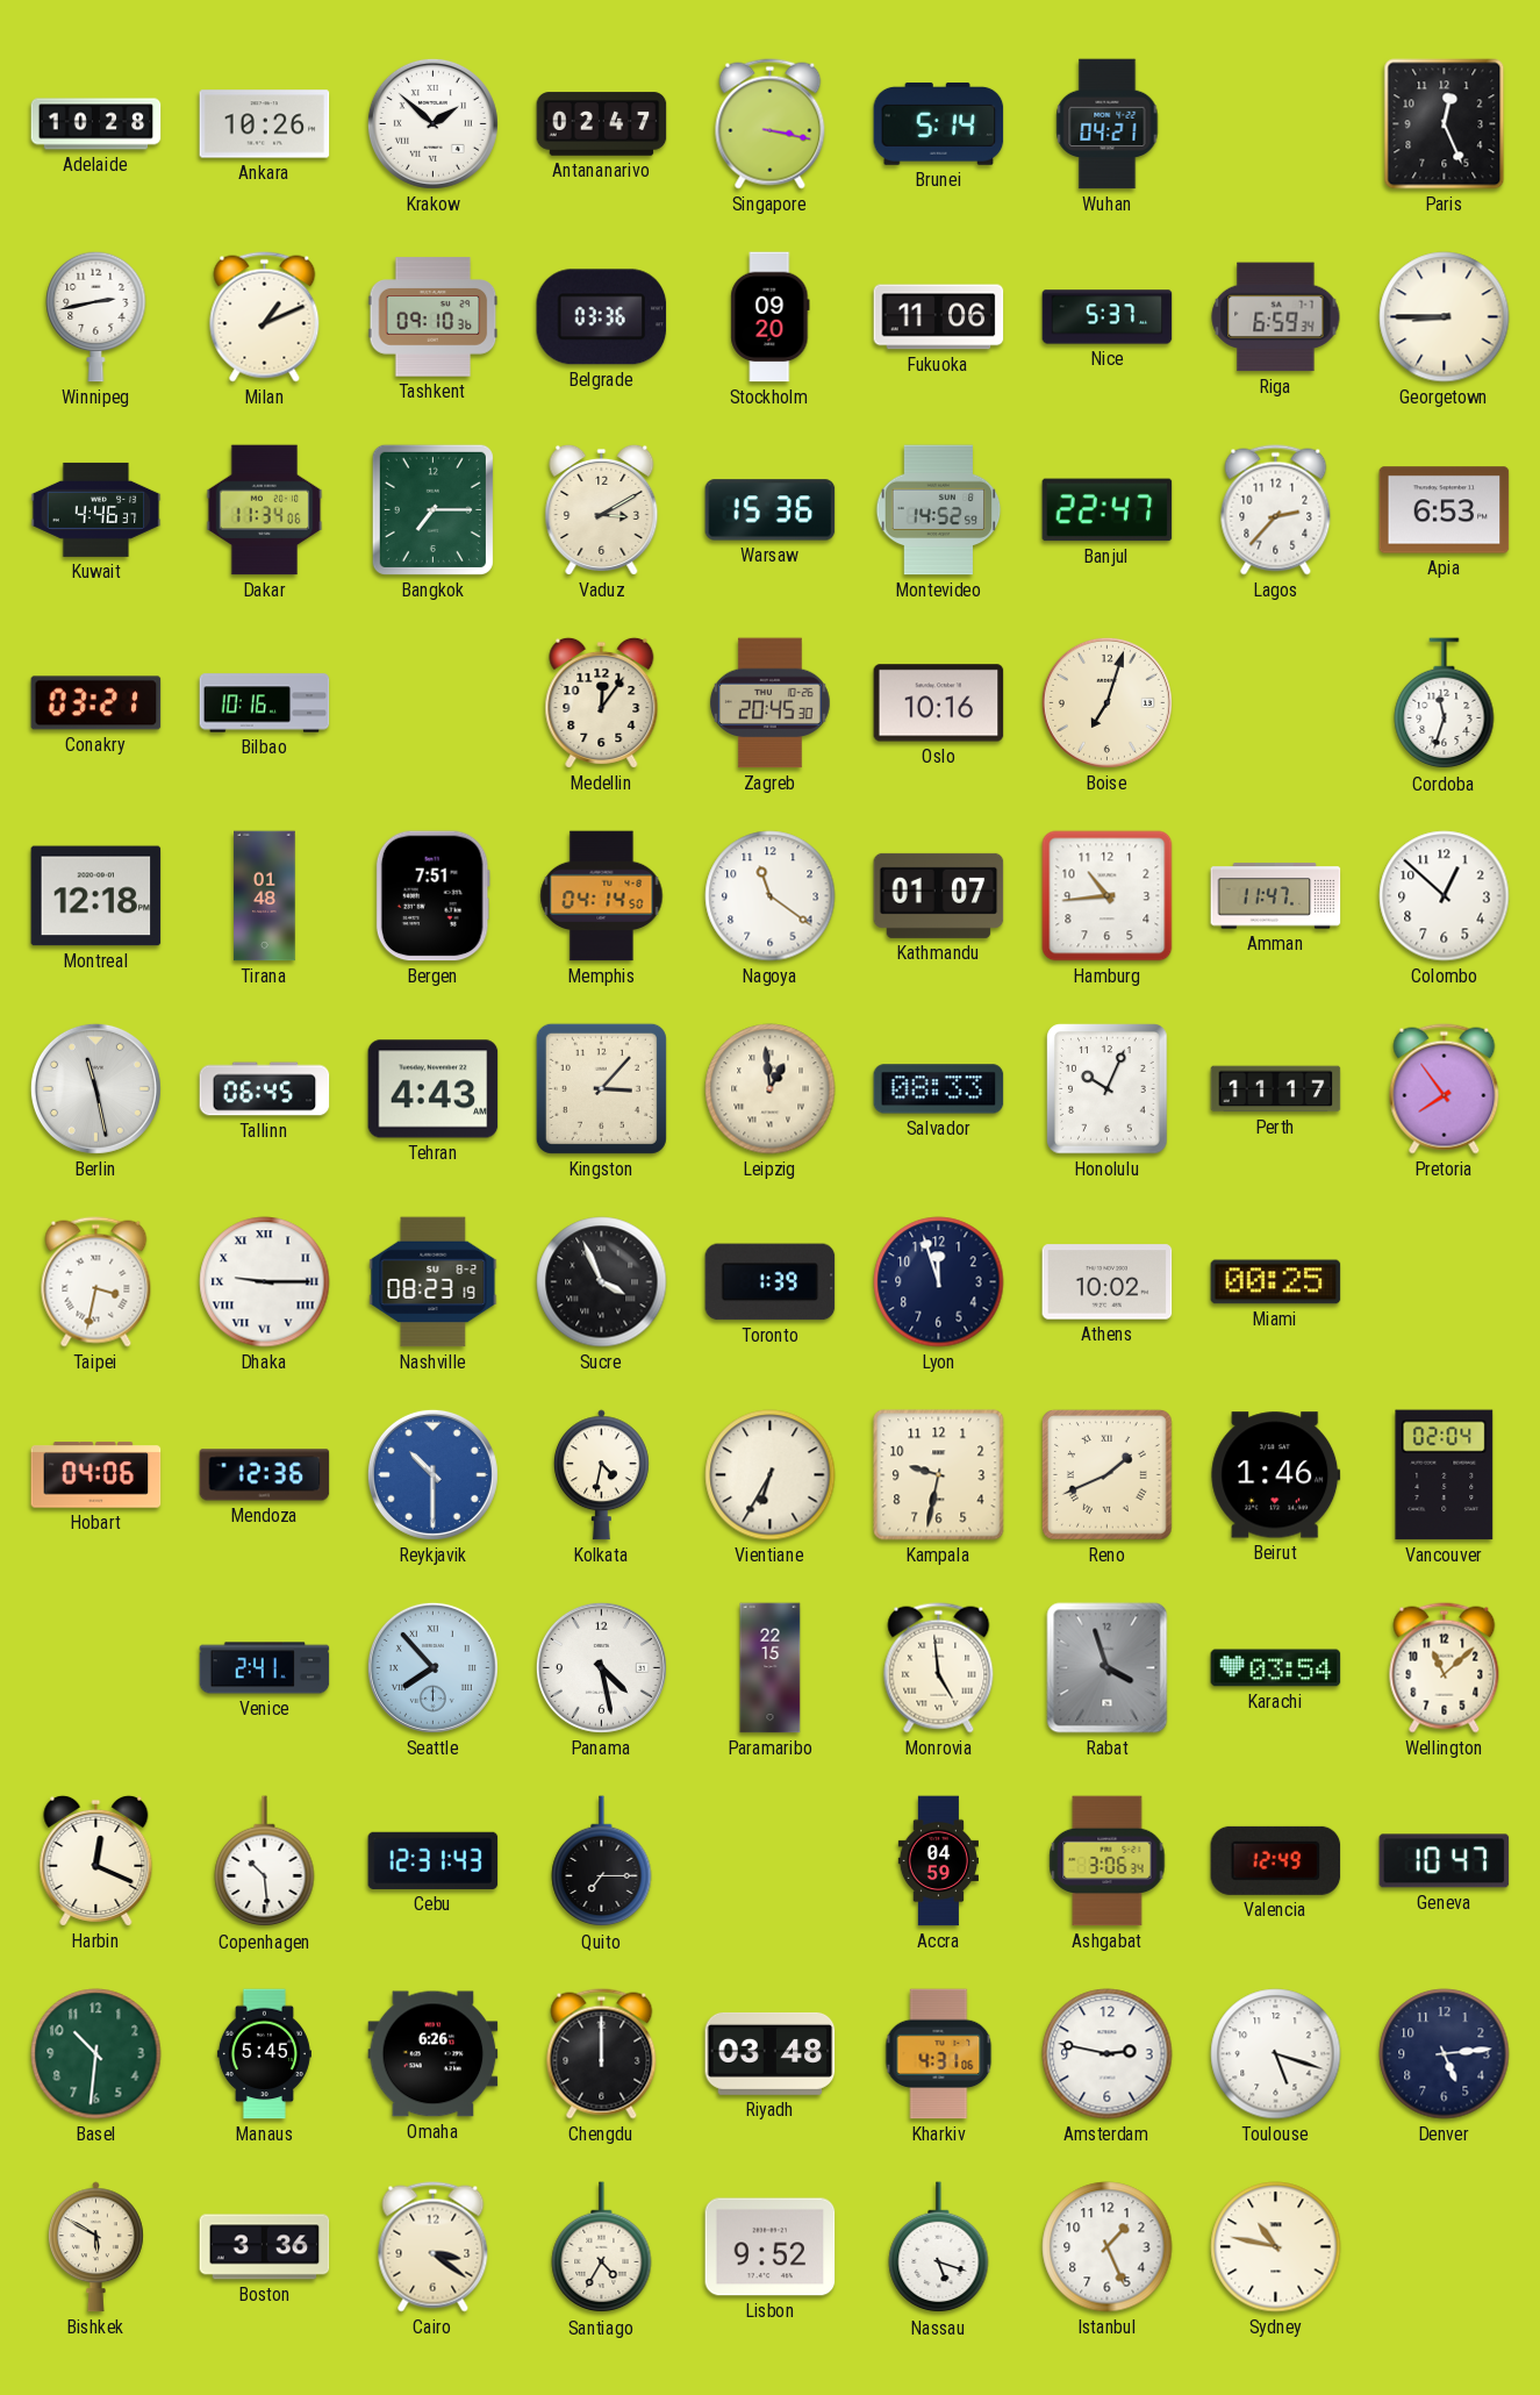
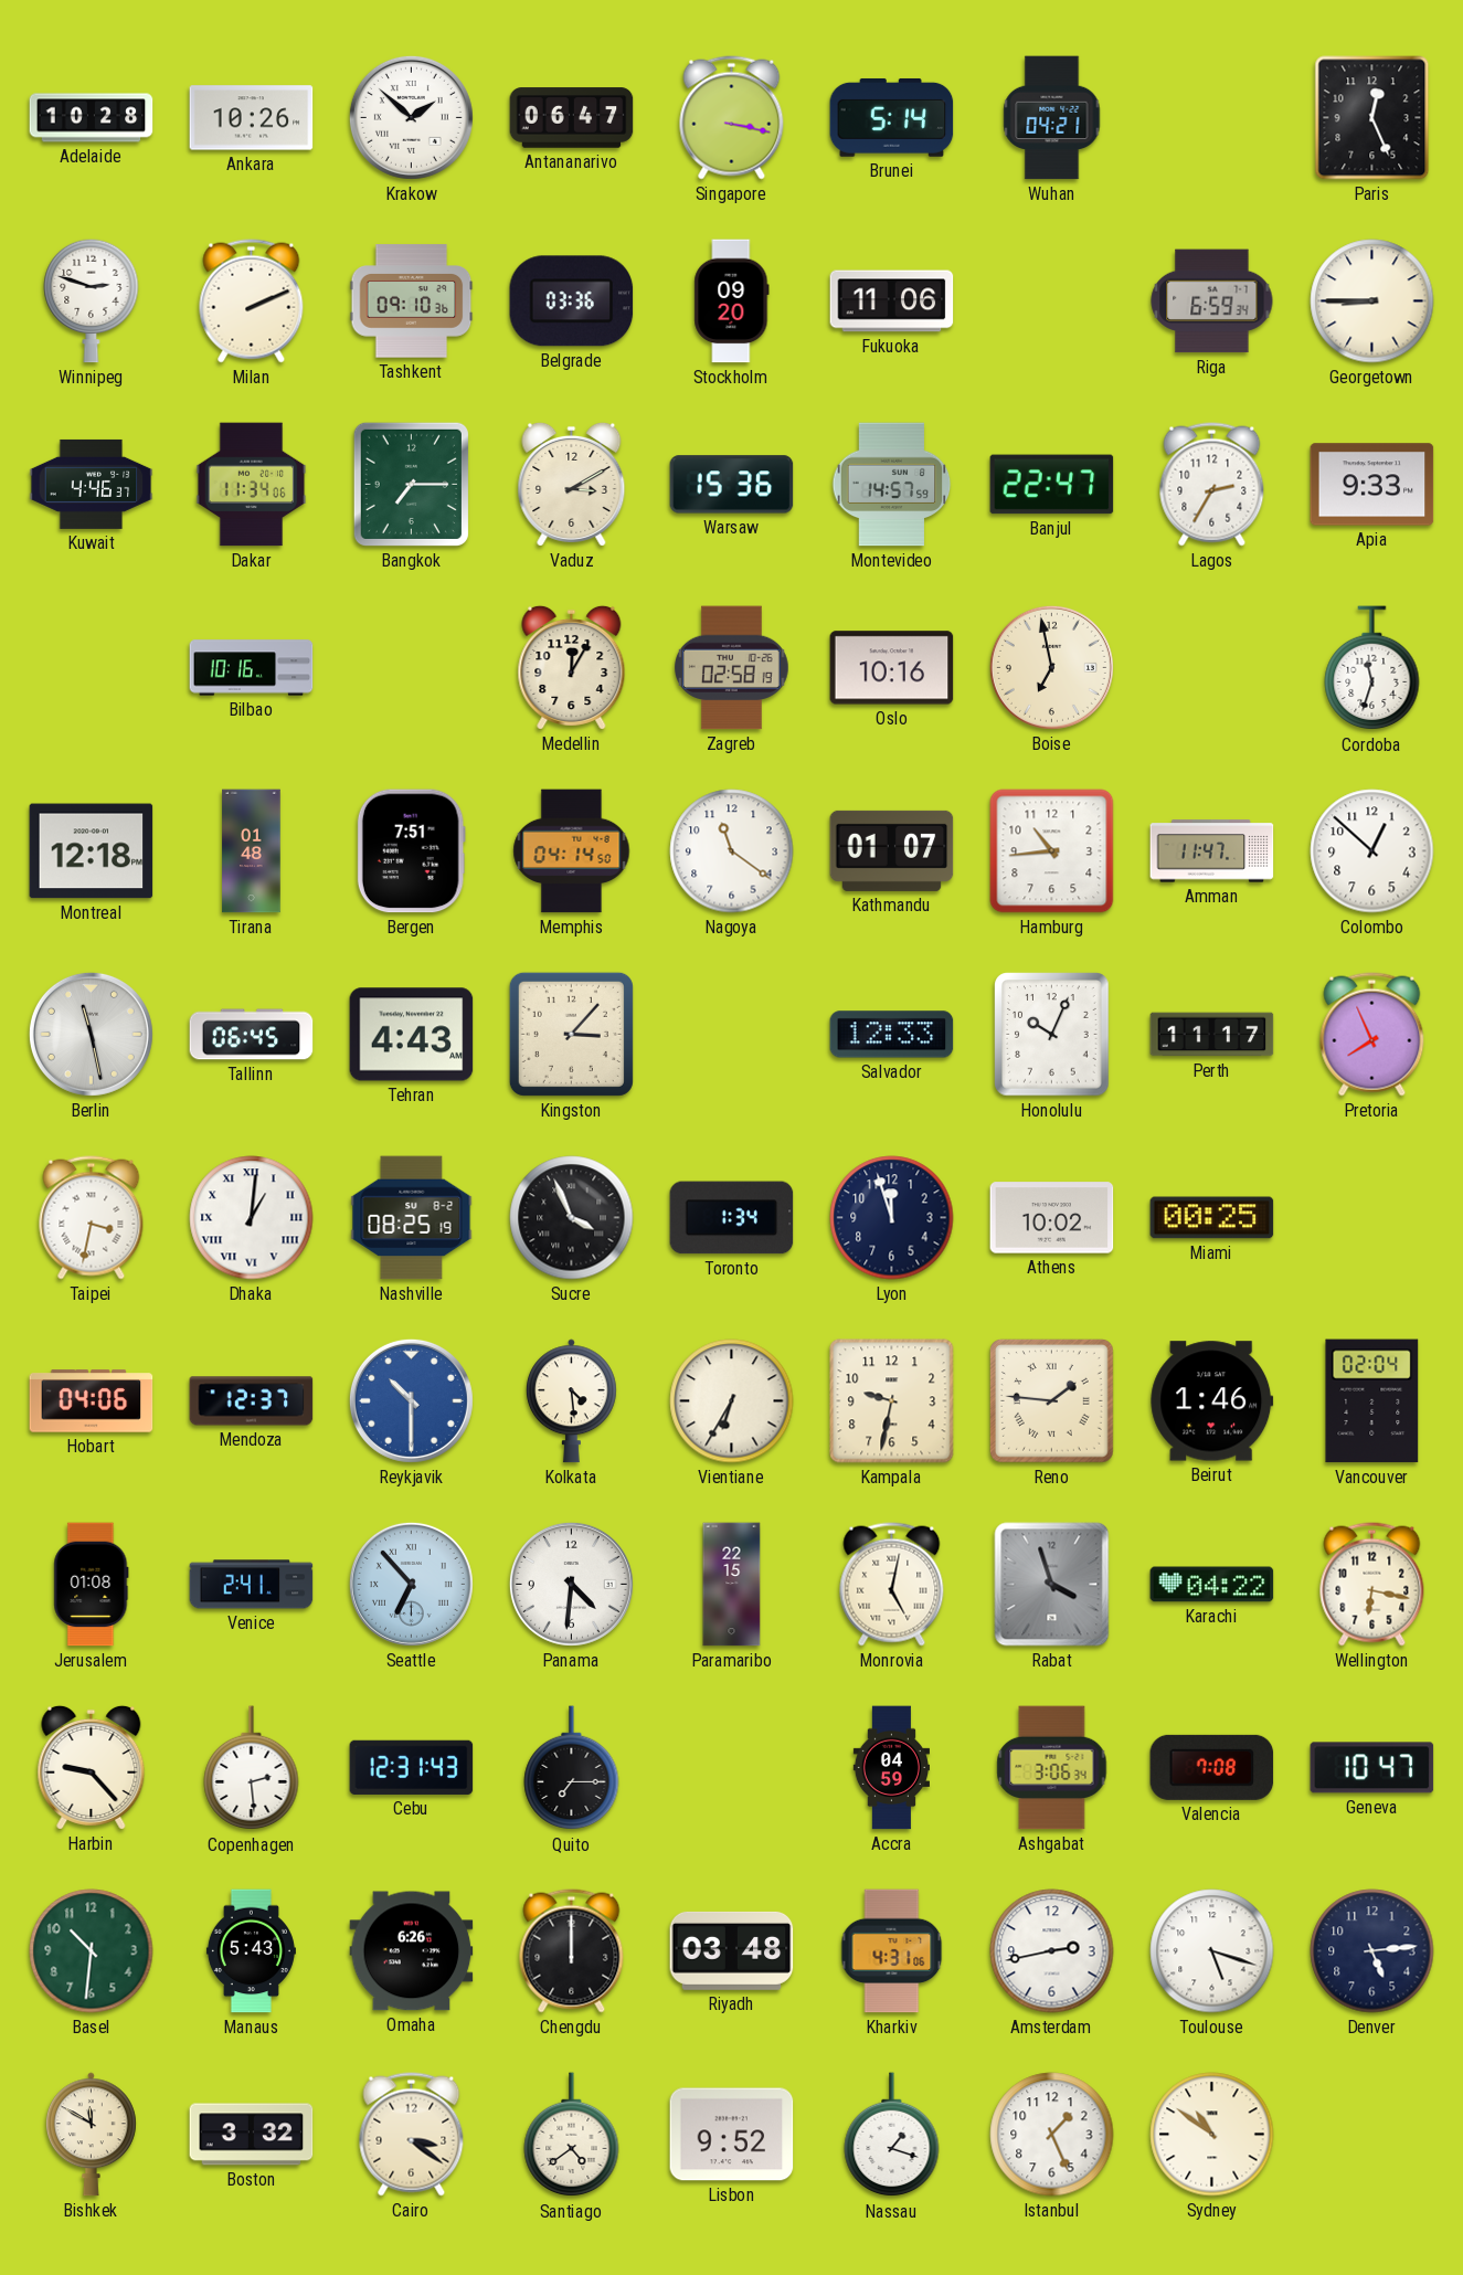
Antananarivo: 02:47 -> 06:47
Winnipeg: 2:43 -> 2:48
Milan: 1:11 -> 2:11
Nice: 5:37 -> none
Montevideo: 14:52 -> 14:57
Lagos: 2:37 -> 2:35
Apia: 6:53 -> 9:33
Conakry: 03:21 -> none
Medellin: 12:06 -> 12:05
Zagreb: 20:45 -> 02:58
Boise: 7:03 -> 6:58
Leipzig: 12:59 -> none
Salvador: 08:33 -> 12:33
Pretoria: 7:54 -> 7:56
Dhaka: 9:15 -> 1:01
Nashville: 08:23 -> 08:25
Toronto: 1:39 -> 1:34
Mendoza: 12:36 -> 12:37
Kolkata: 4:32 -> 4:29
Reno: 1:41 -> 1:46
Jerusalem: none -> 01:08
Seattle: 7:53 -> 6:53
Panama: 4:28 -> 4:31
Monrovia: 4:59 -> 5:02
Karachi: 03:54 -> 04:22
Wellington: 11:08 -> 6:17
Harbin: 12:19 -> 9:23
Copenhagen: 10:29 -> 2:29
Valencia: 12:49 -> 7:08
Manaus: 5:45 -> 5:43
Amsterdam: 2:47 -> 2:43
Bishkek: 5:50 -> 11:50
Boston: 3:36 -> 3:32
Santiago: 4:35 -> 4:39
Nassau: 5:18 -> 1:18
Sydney: 10:47 -> 10:51
